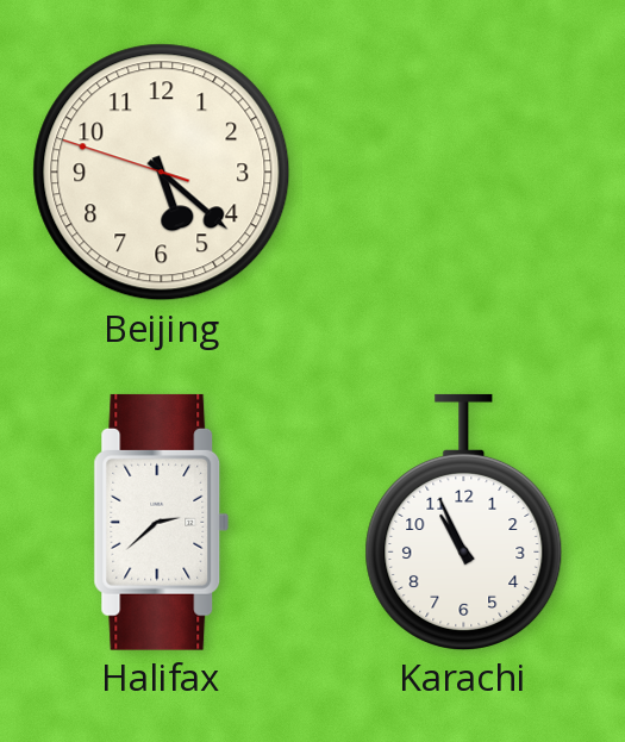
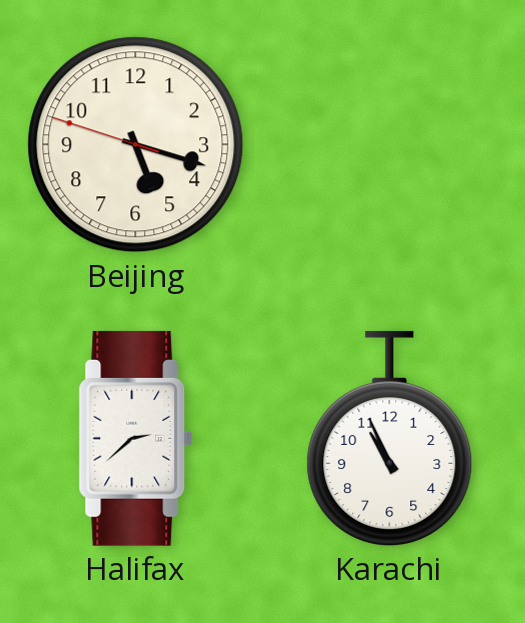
Beijing: 5:21 -> 5:17
